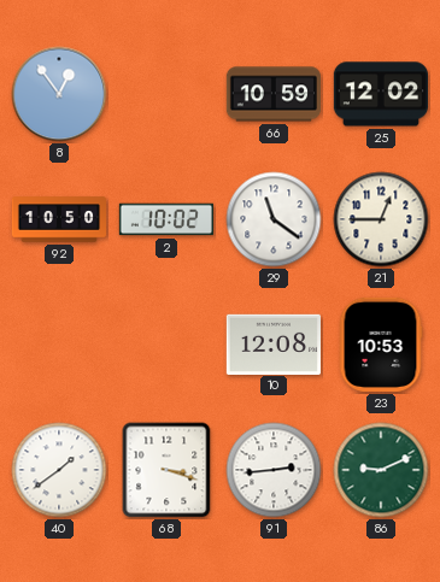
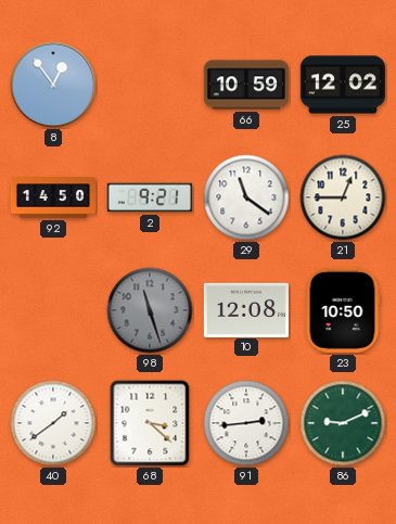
92: 10:50 -> 14:50
2: 10:02 -> 9:21
98: none -> 11:27
23: 10:53 -> 10:50
68: 3:18 -> 3:22
